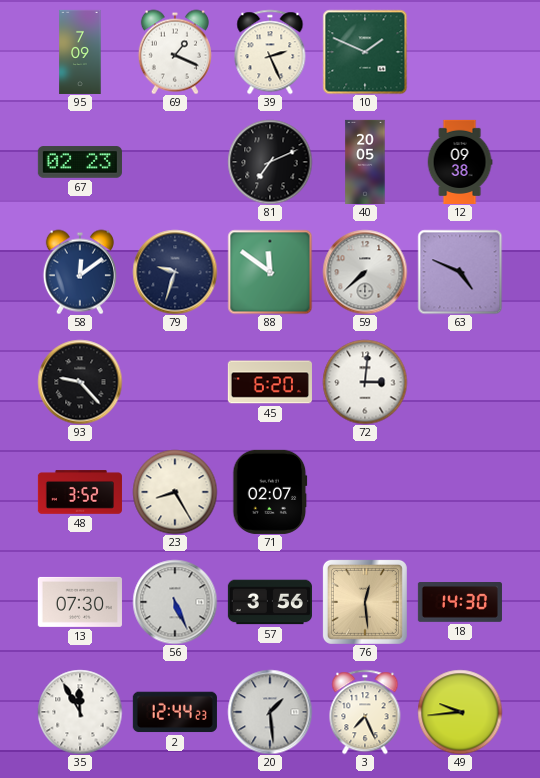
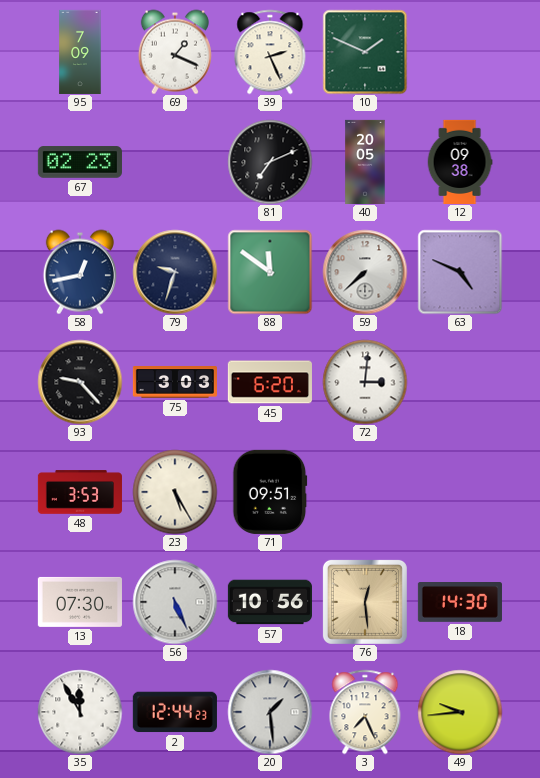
58: 12:09 -> 12:43
75: none -> 3:03
48: 3:52 -> 3:53
23: 8:25 -> 5:25
71: 02:07 -> 09:51
57: 3:56 -> 10:56
